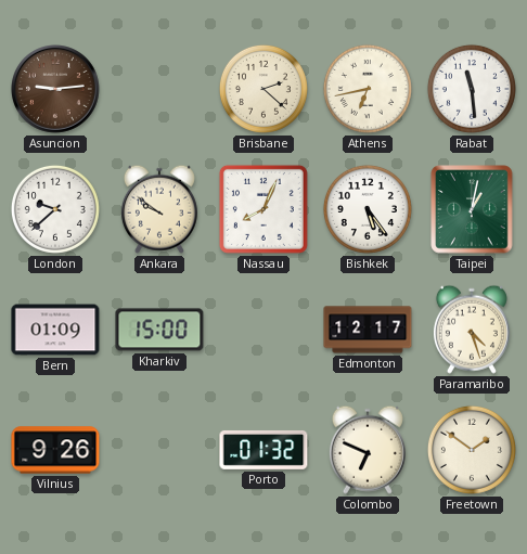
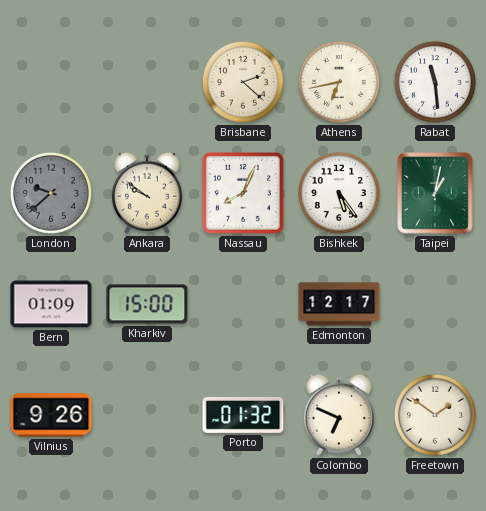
Asuncion: 9:14 -> none
London dial: white -> grey
Paramaribo: 4:27 -> none
